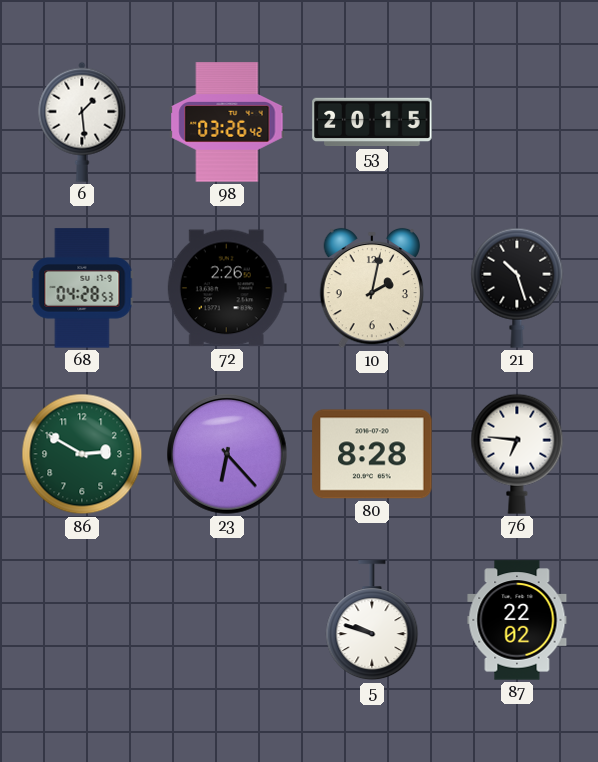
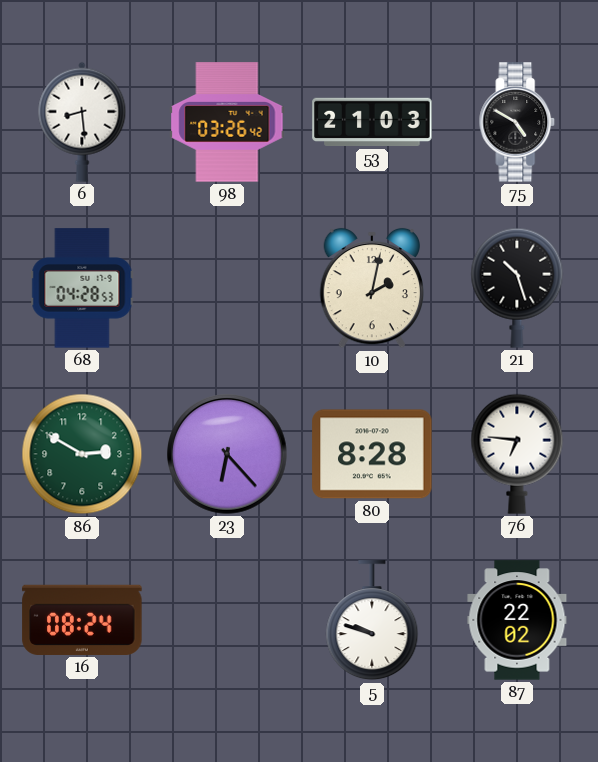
6: 1:29 -> 8:29
53: 20:15 -> 21:03
75: none -> 4:50
72: 2:26 -> none
16: none -> 08:24
